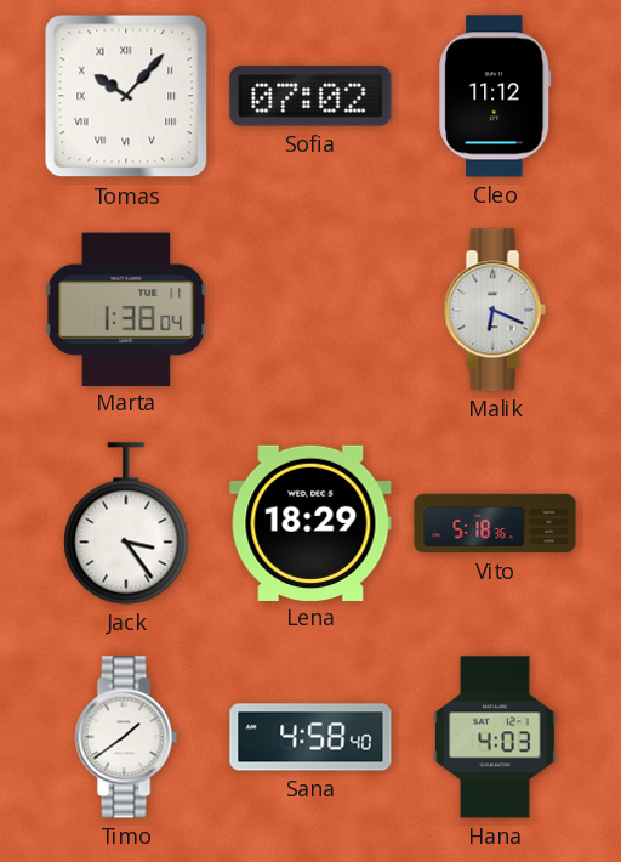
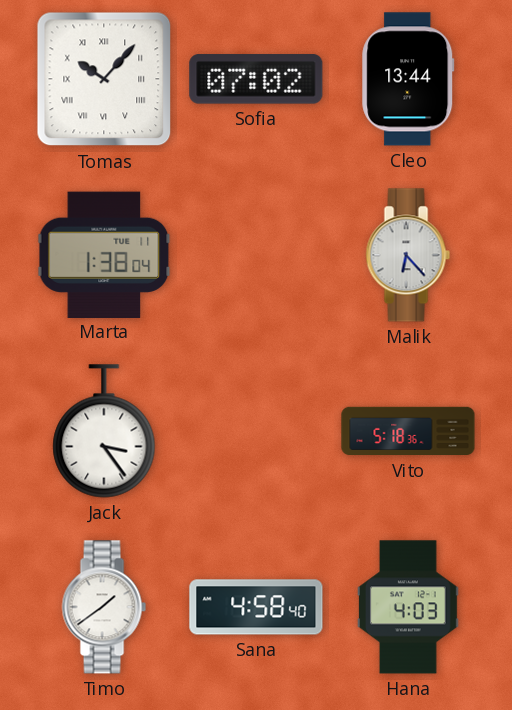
Cleo: 11:12 -> 13:44
Malik: 6:19 -> 6:23
Lena: 18:29 -> none
